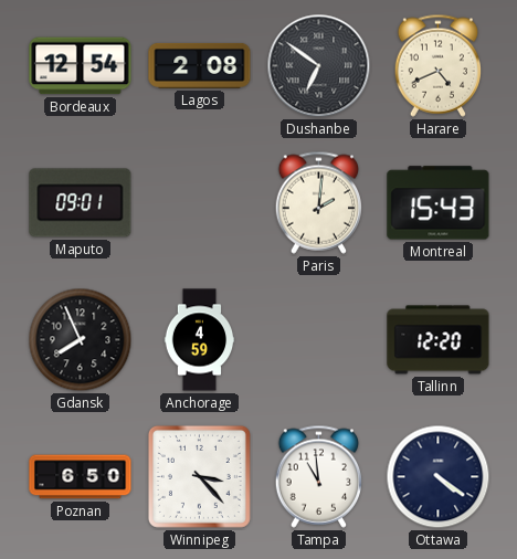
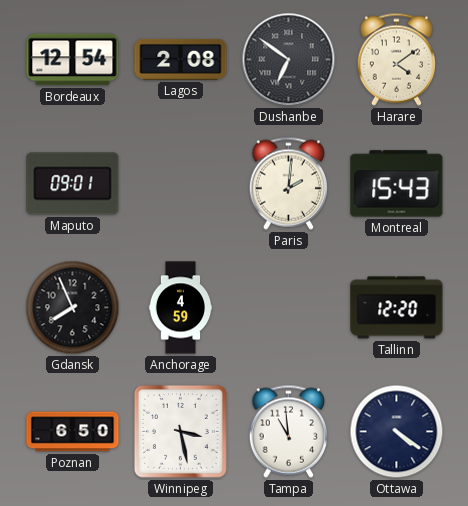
Harare: 4:41 -> 4:09
Winnipeg: 3:23 -> 3:28
